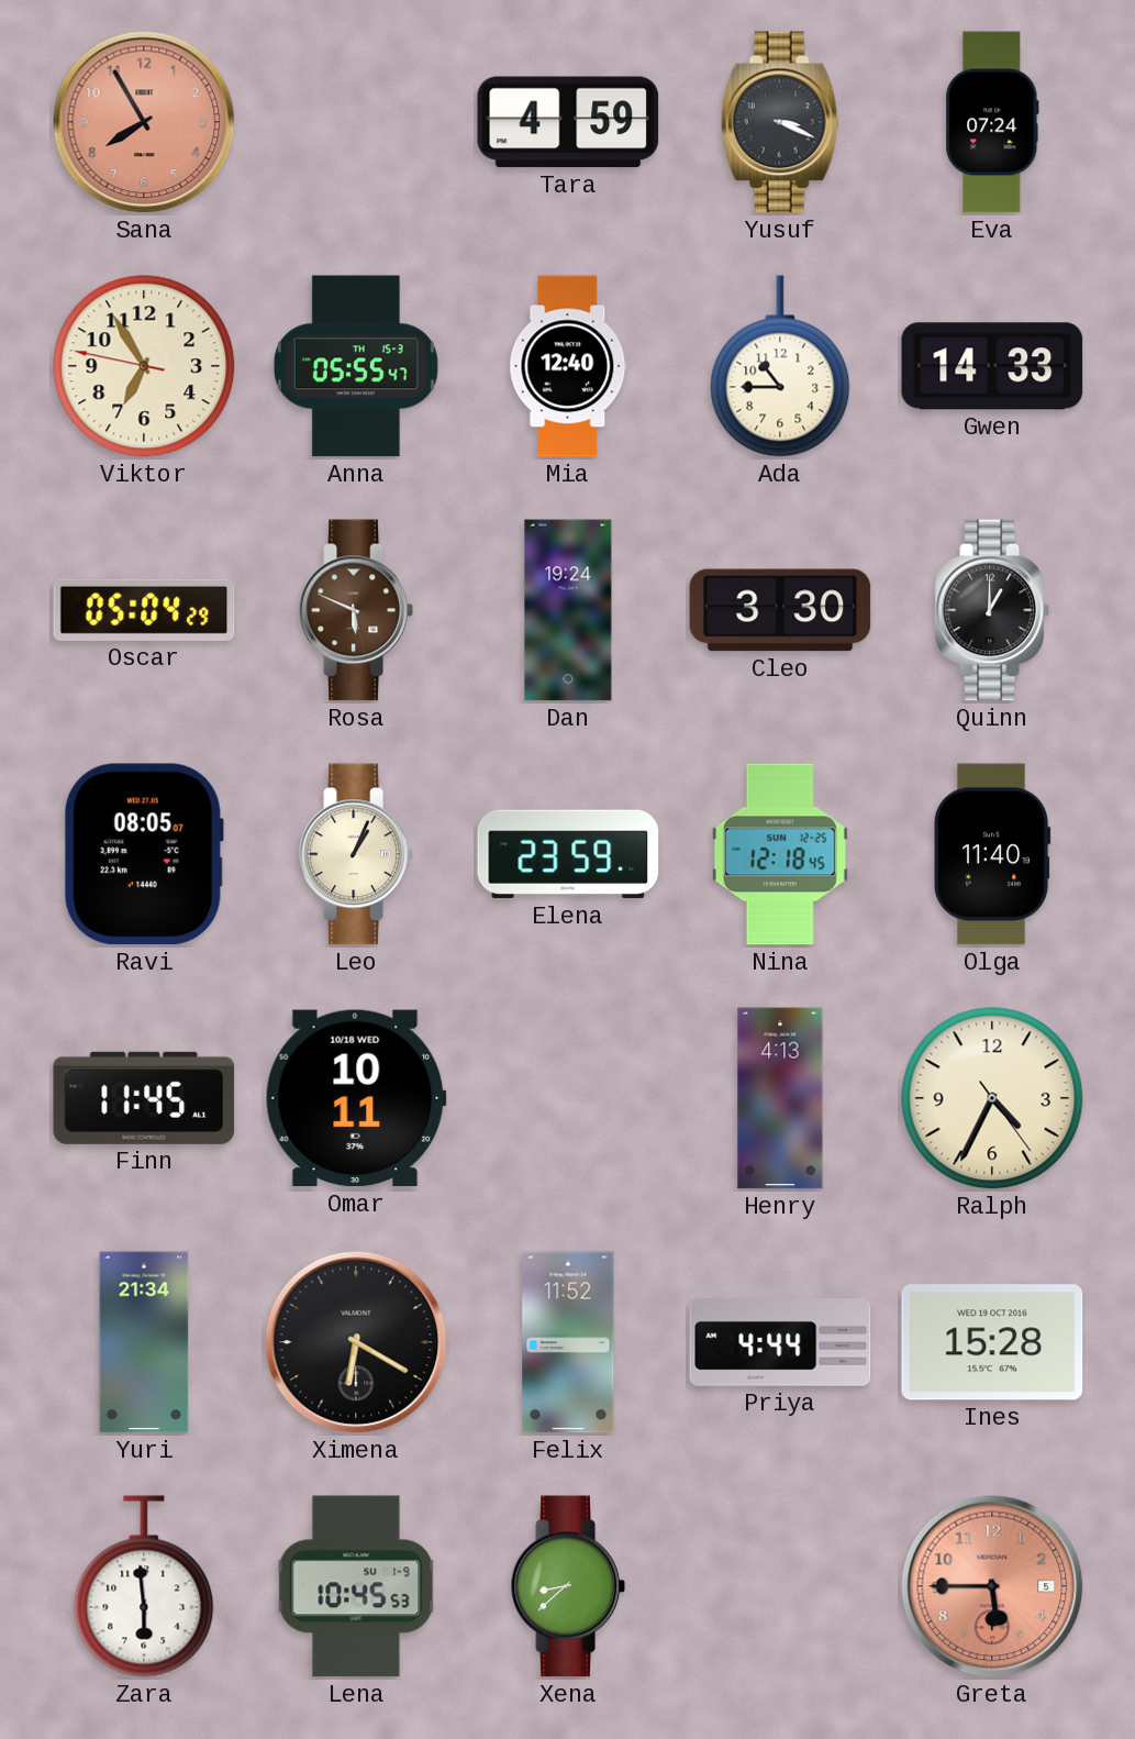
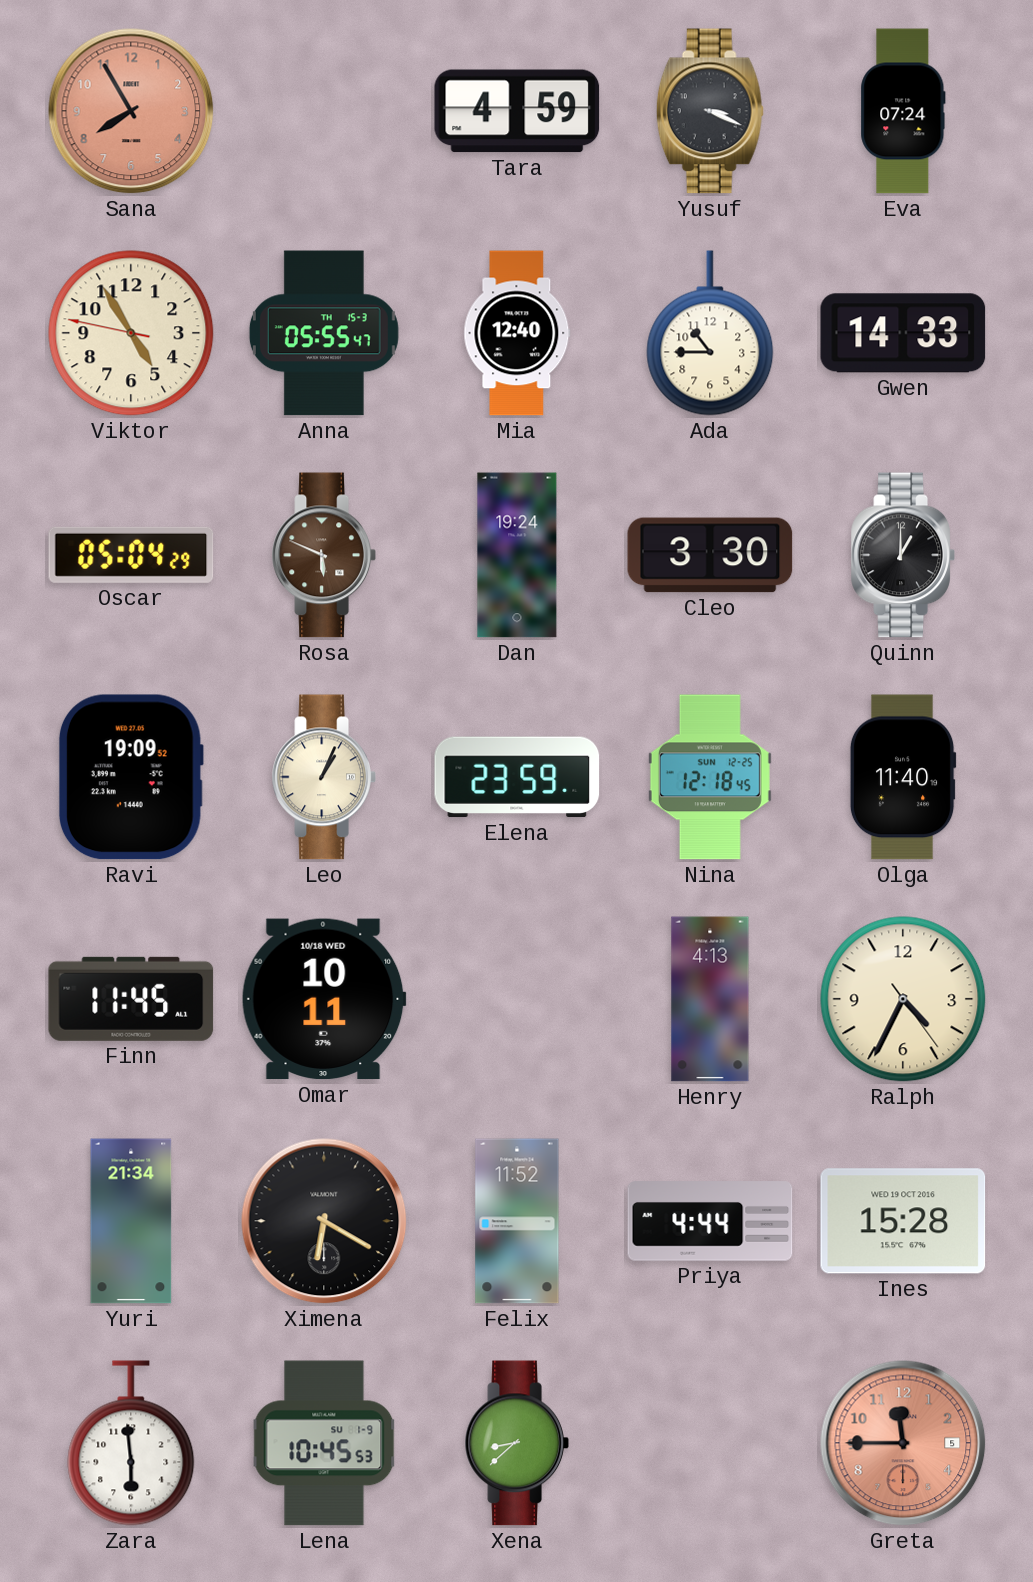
Viktor: 6:54 -> 4:54
Ravi: 08:05 -> 19:09
Greta: 5:45 -> 11:45
